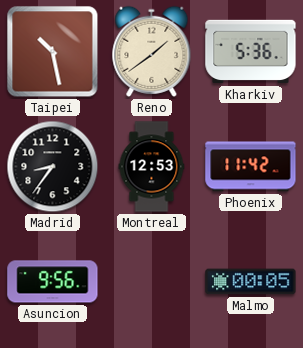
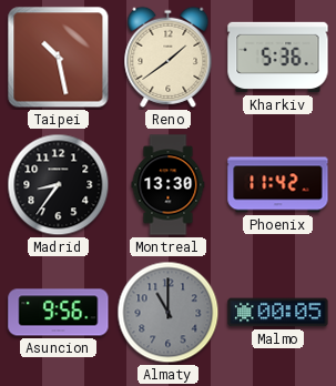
Montreal: 12:53 -> 13:30
Almaty: none -> 11:00
